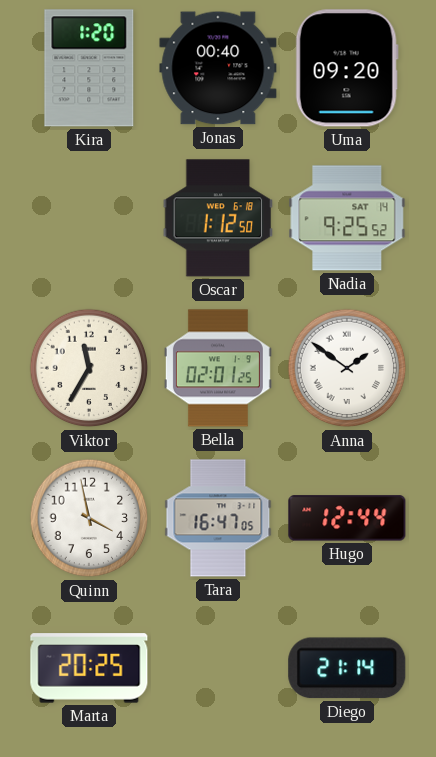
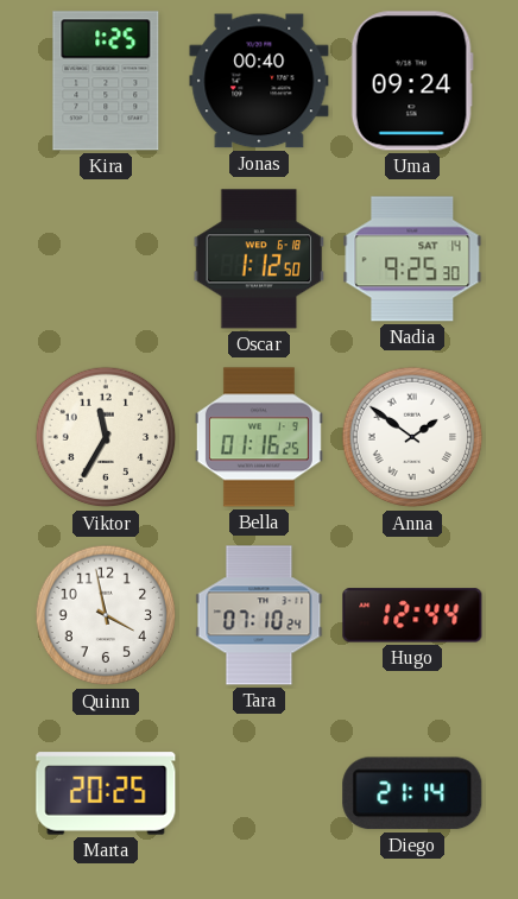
Kira: 1:20 -> 1:25
Uma: 09:20 -> 09:24
Nadia: 9:25:52 -> 9:25:30
Bella: 02:01 -> 01:16
Tara: 16:47 -> 07:10
